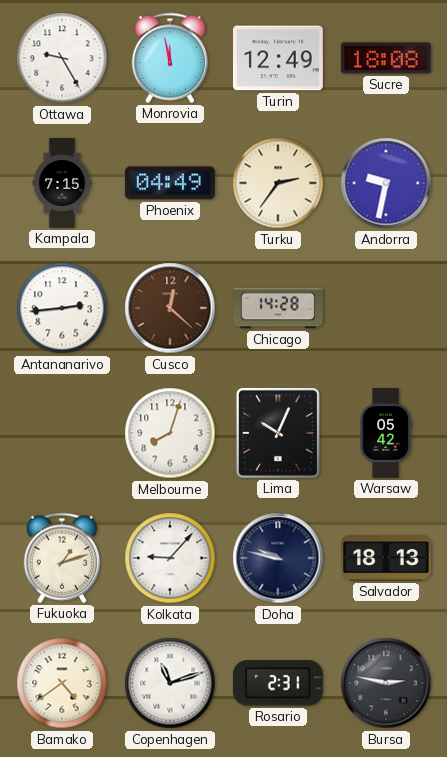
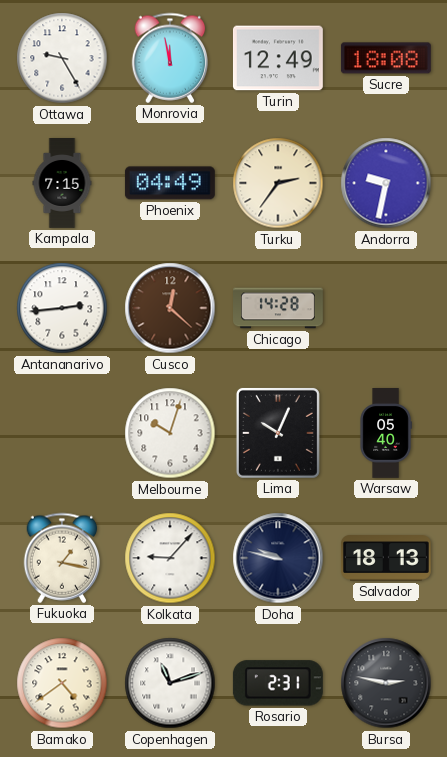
Melbourne: 8:03 -> 10:03
Warsaw: 05:42 -> 05:40
Fukuoka: 1:12 -> 1:17
